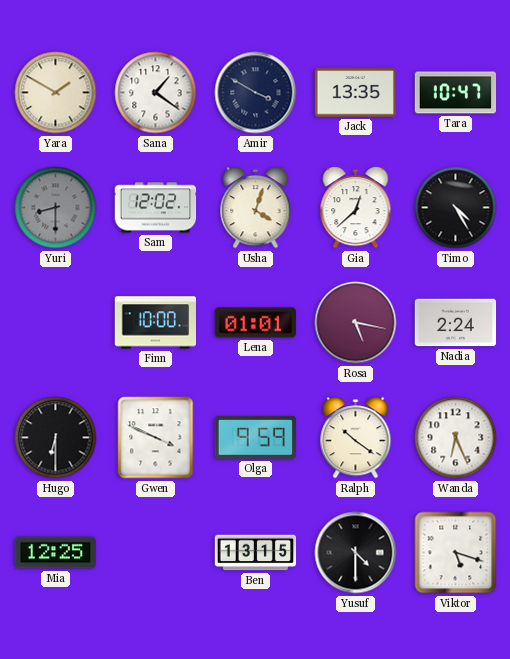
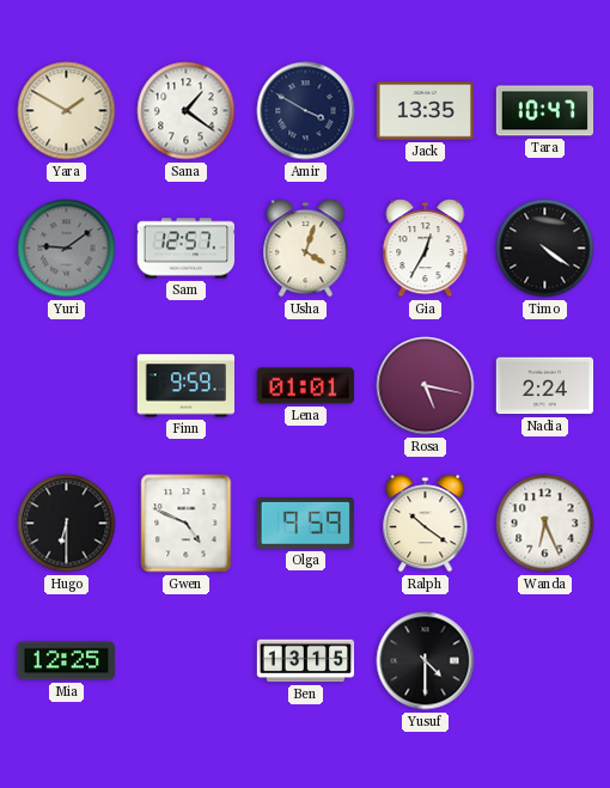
Yuri: 8:30 -> 9:09
Sam: 12:02 -> 12:57
Gia: 12:38 -> 12:35
Timo: 4:25 -> 4:21
Finn: 10:00 -> 9:59
Gwen: 3:49 -> 4:49
Viktor: 5:18 -> none
